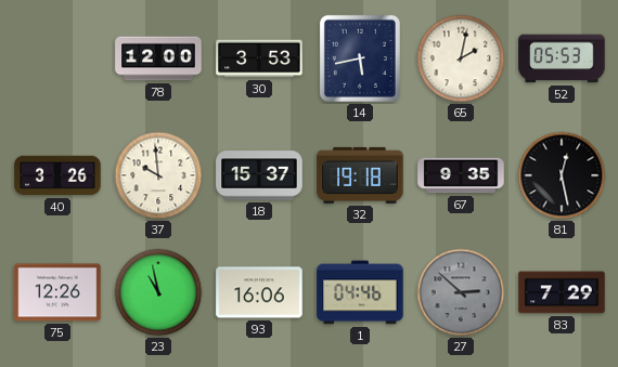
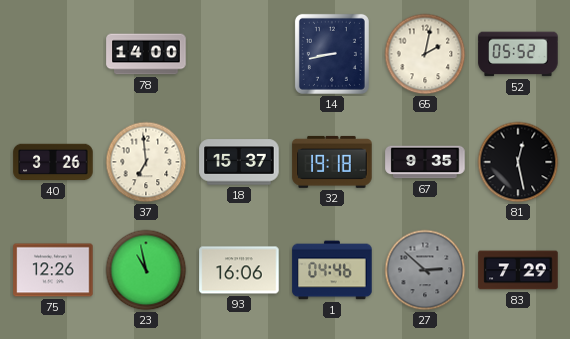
78: 12:00 -> 14:00
30: 3:53 -> none
14: 5:43 -> 8:43
52: 05:53 -> 05:52
37: 9:59 -> 6:59
